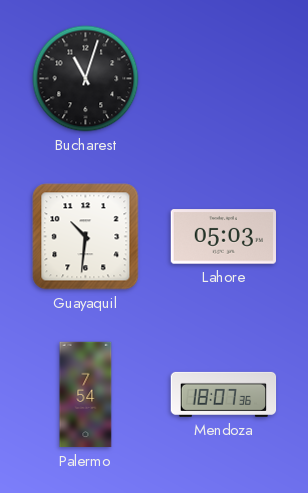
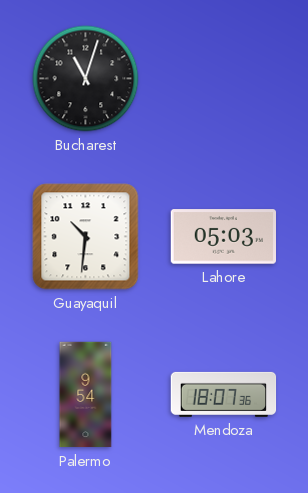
Palermo: 7:54 -> 9:54
